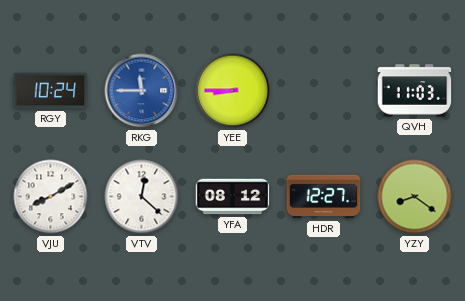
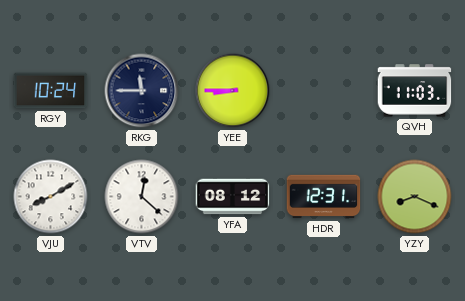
RKG dial: blue -> navy
HDR: 12:27 -> 12:31
YZY: 8:21 -> 8:19
